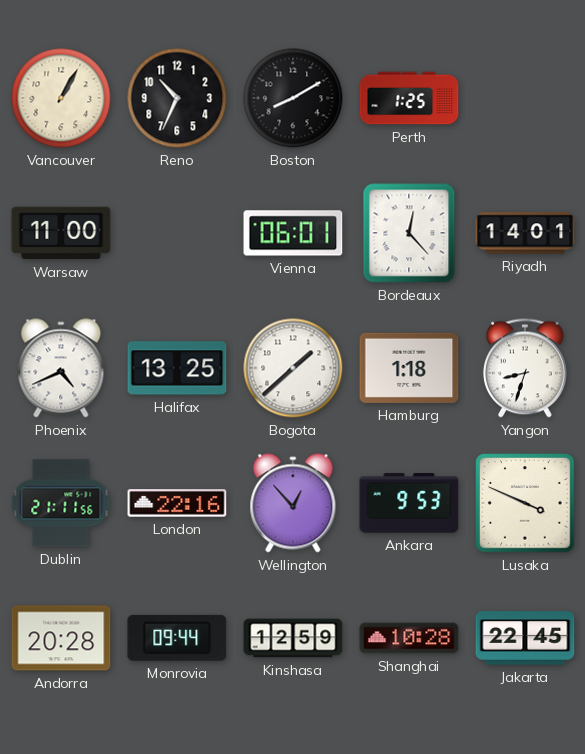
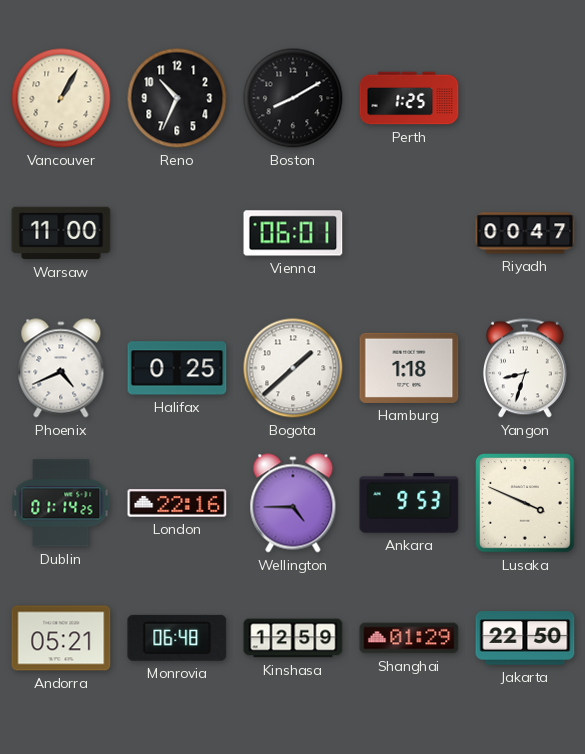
Bordeaux: 12:23 -> none
Riyadh: 14:01 -> 00:47
Halifax: 13:25 -> 0:25
Dublin: 21:11 -> 01:14
Wellington: 12:53 -> 4:45
Andorra: 20:28 -> 05:21
Monrovia: 09:44 -> 06:48
Shanghai: 10:28 -> 01:29
Jakarta: 22:45 -> 22:50
